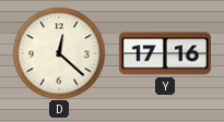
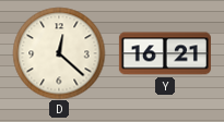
Y: 17:16 -> 16:21
